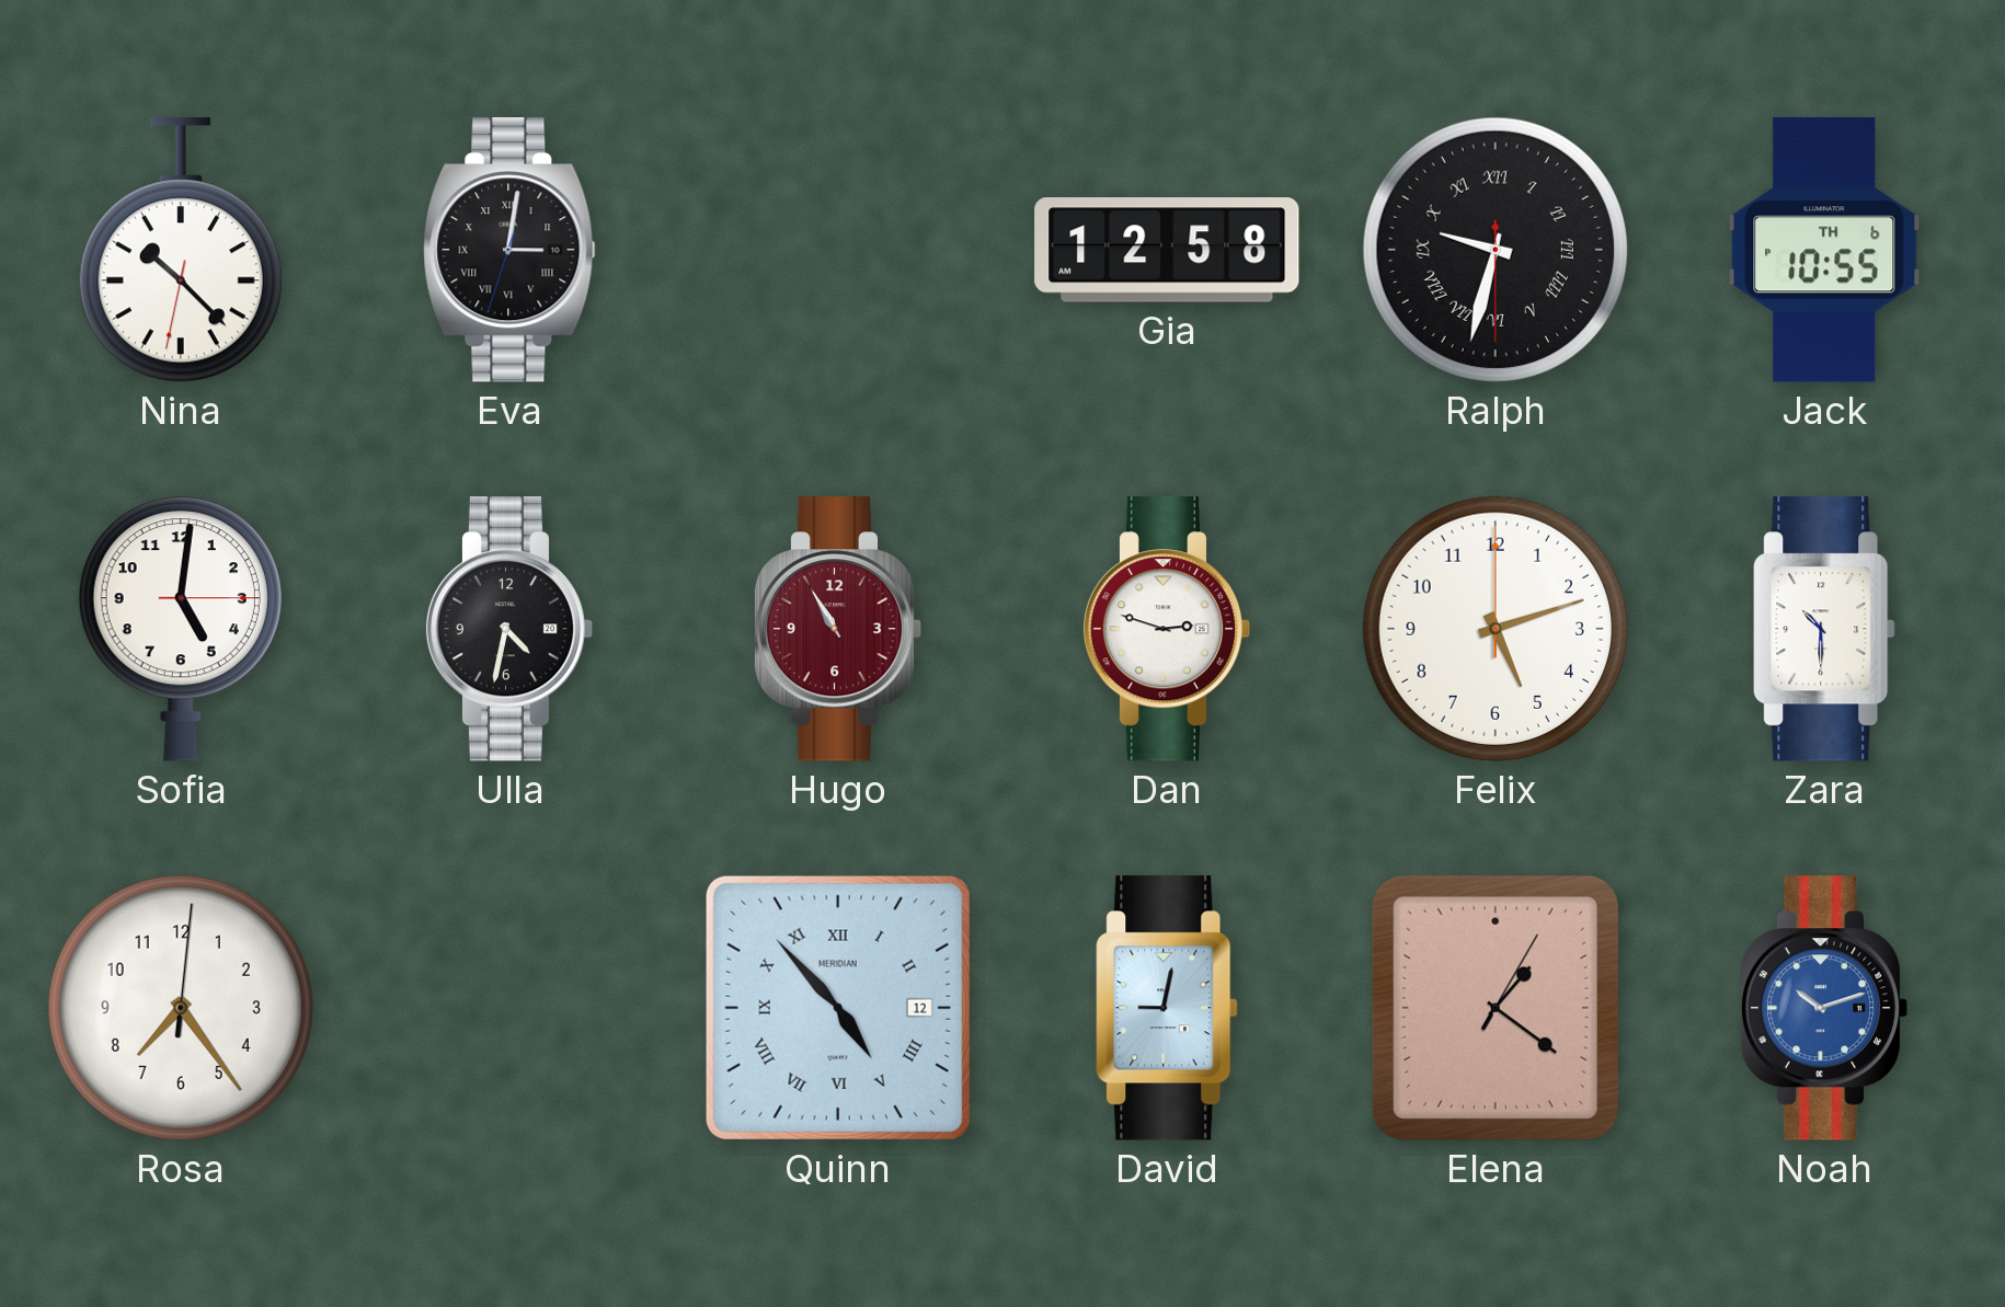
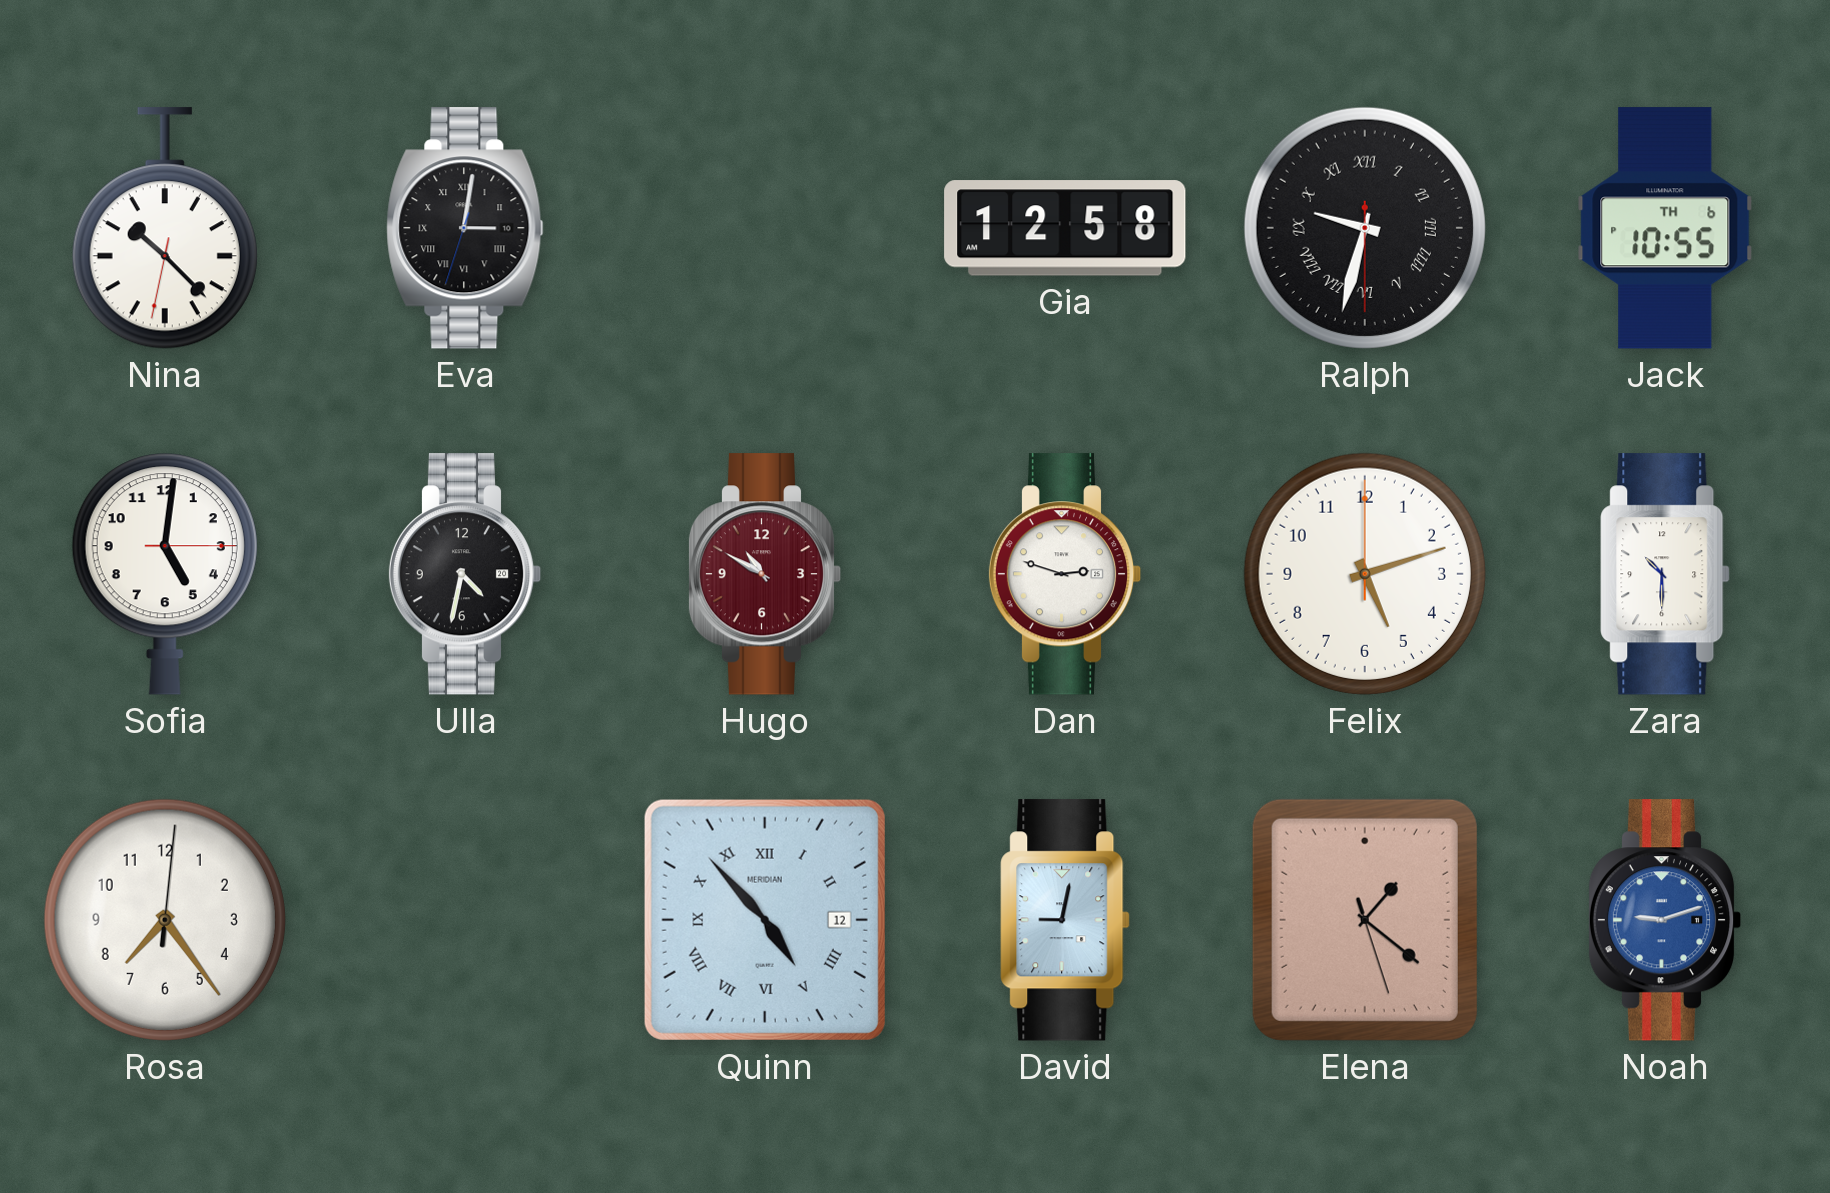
Hugo: 10:55 -> 10:50
Elena: 1:21:05 -> 1:21:27
Noah: 10:12 -> 9:12
